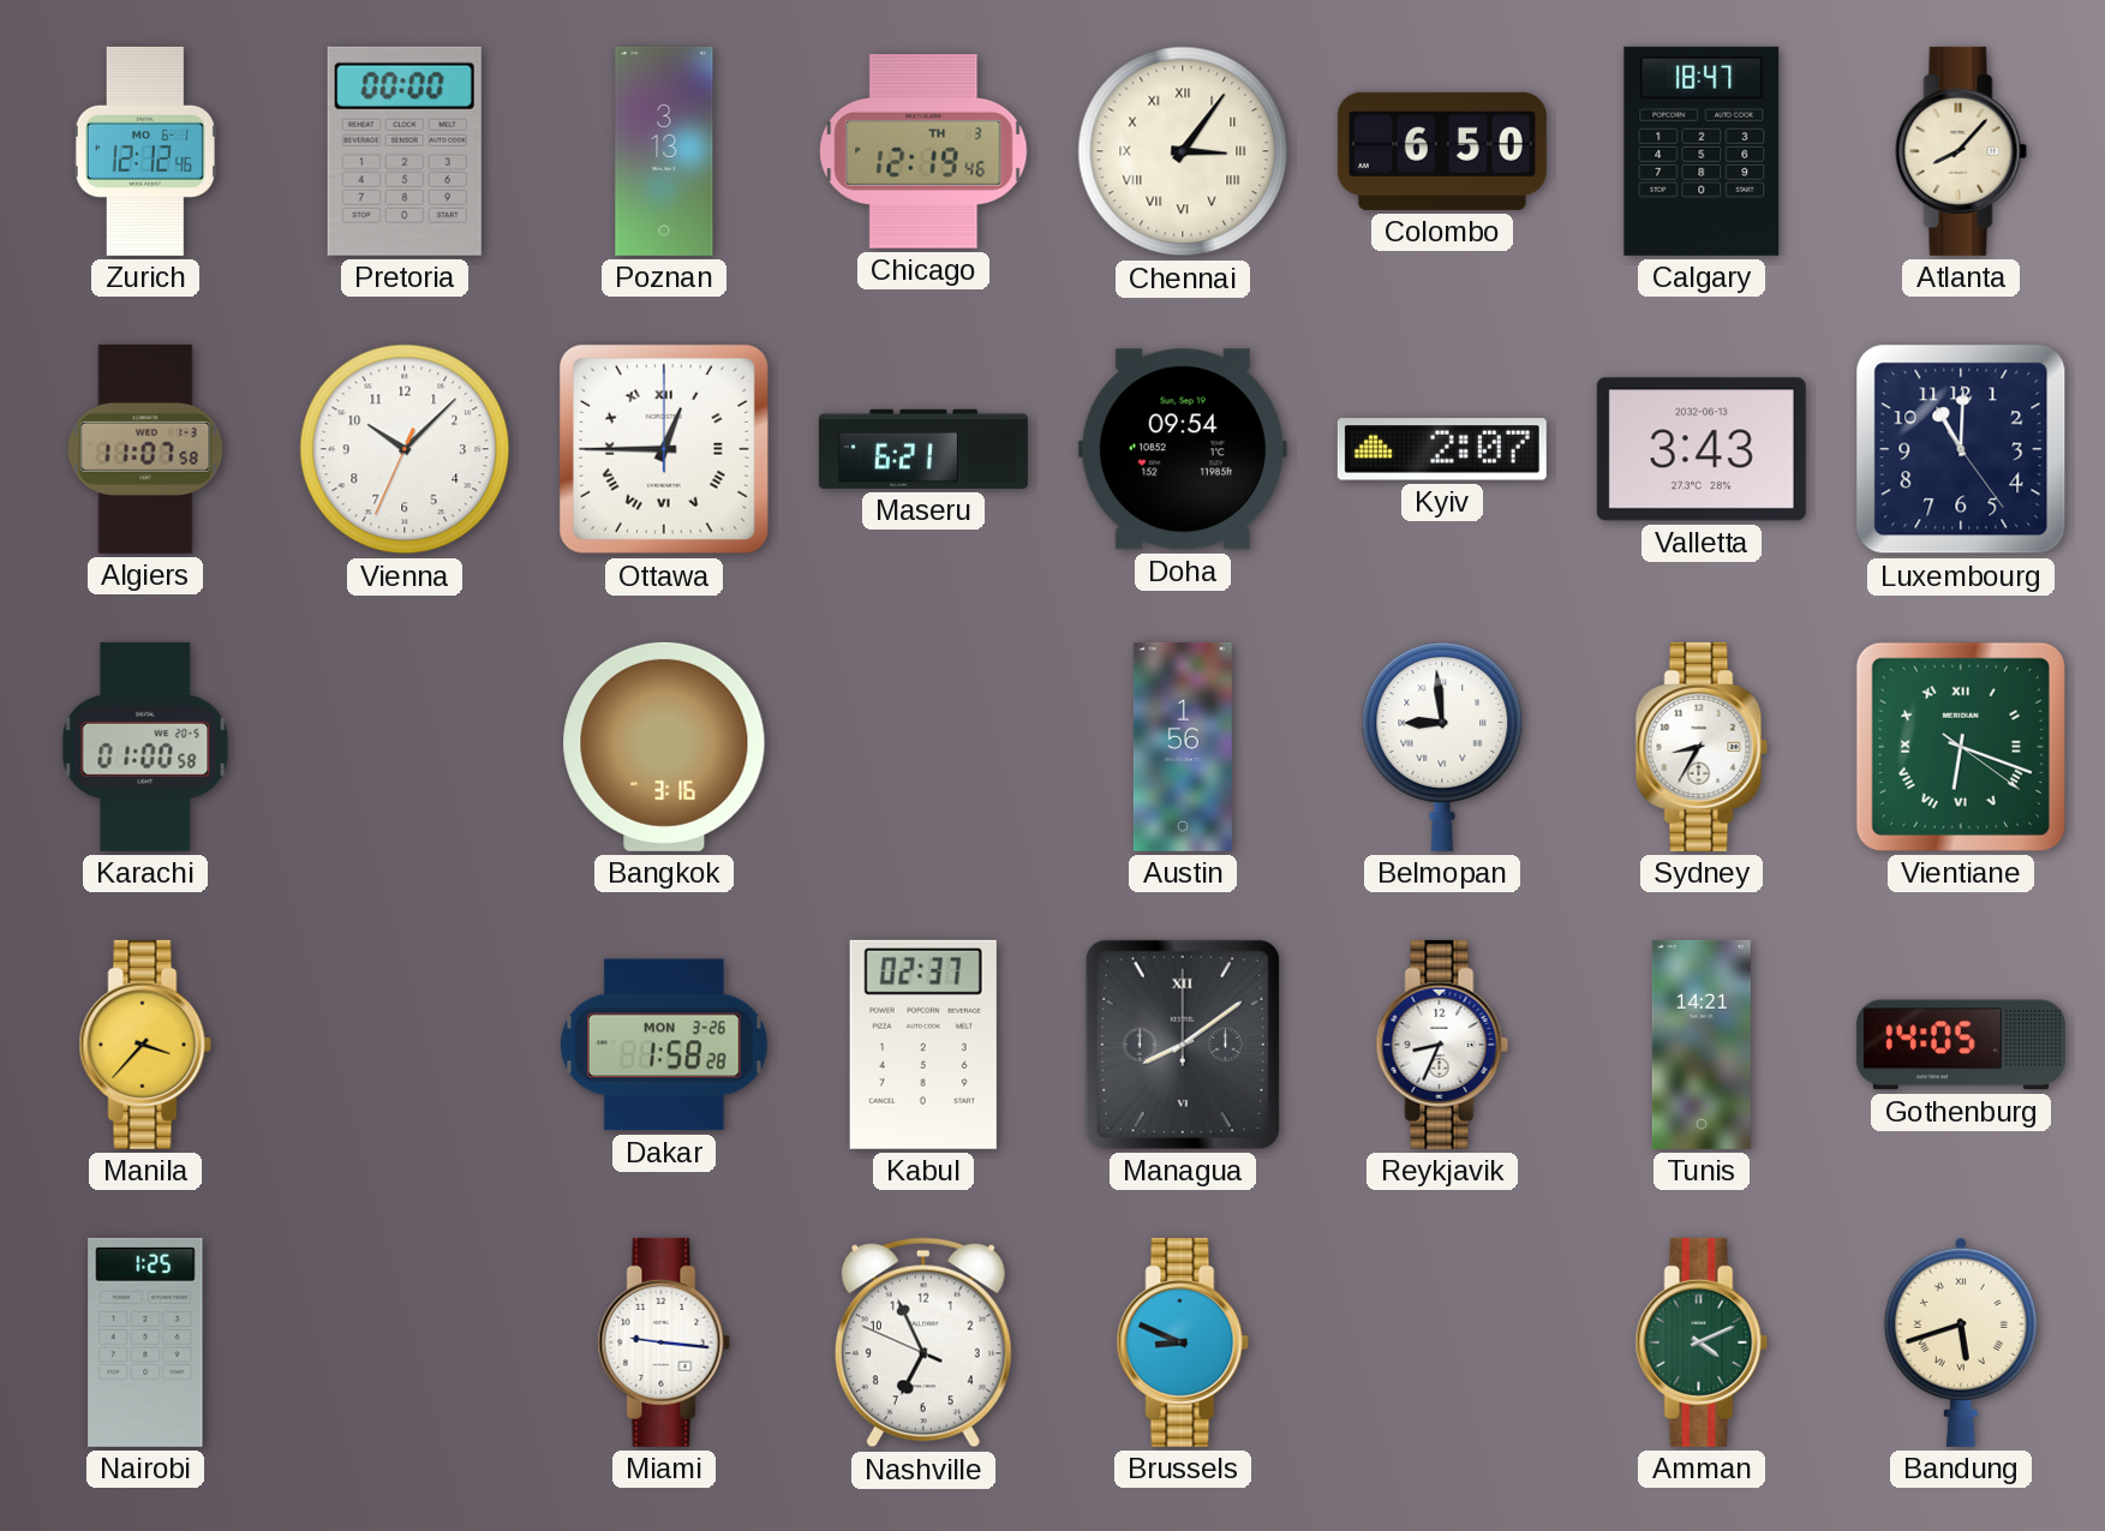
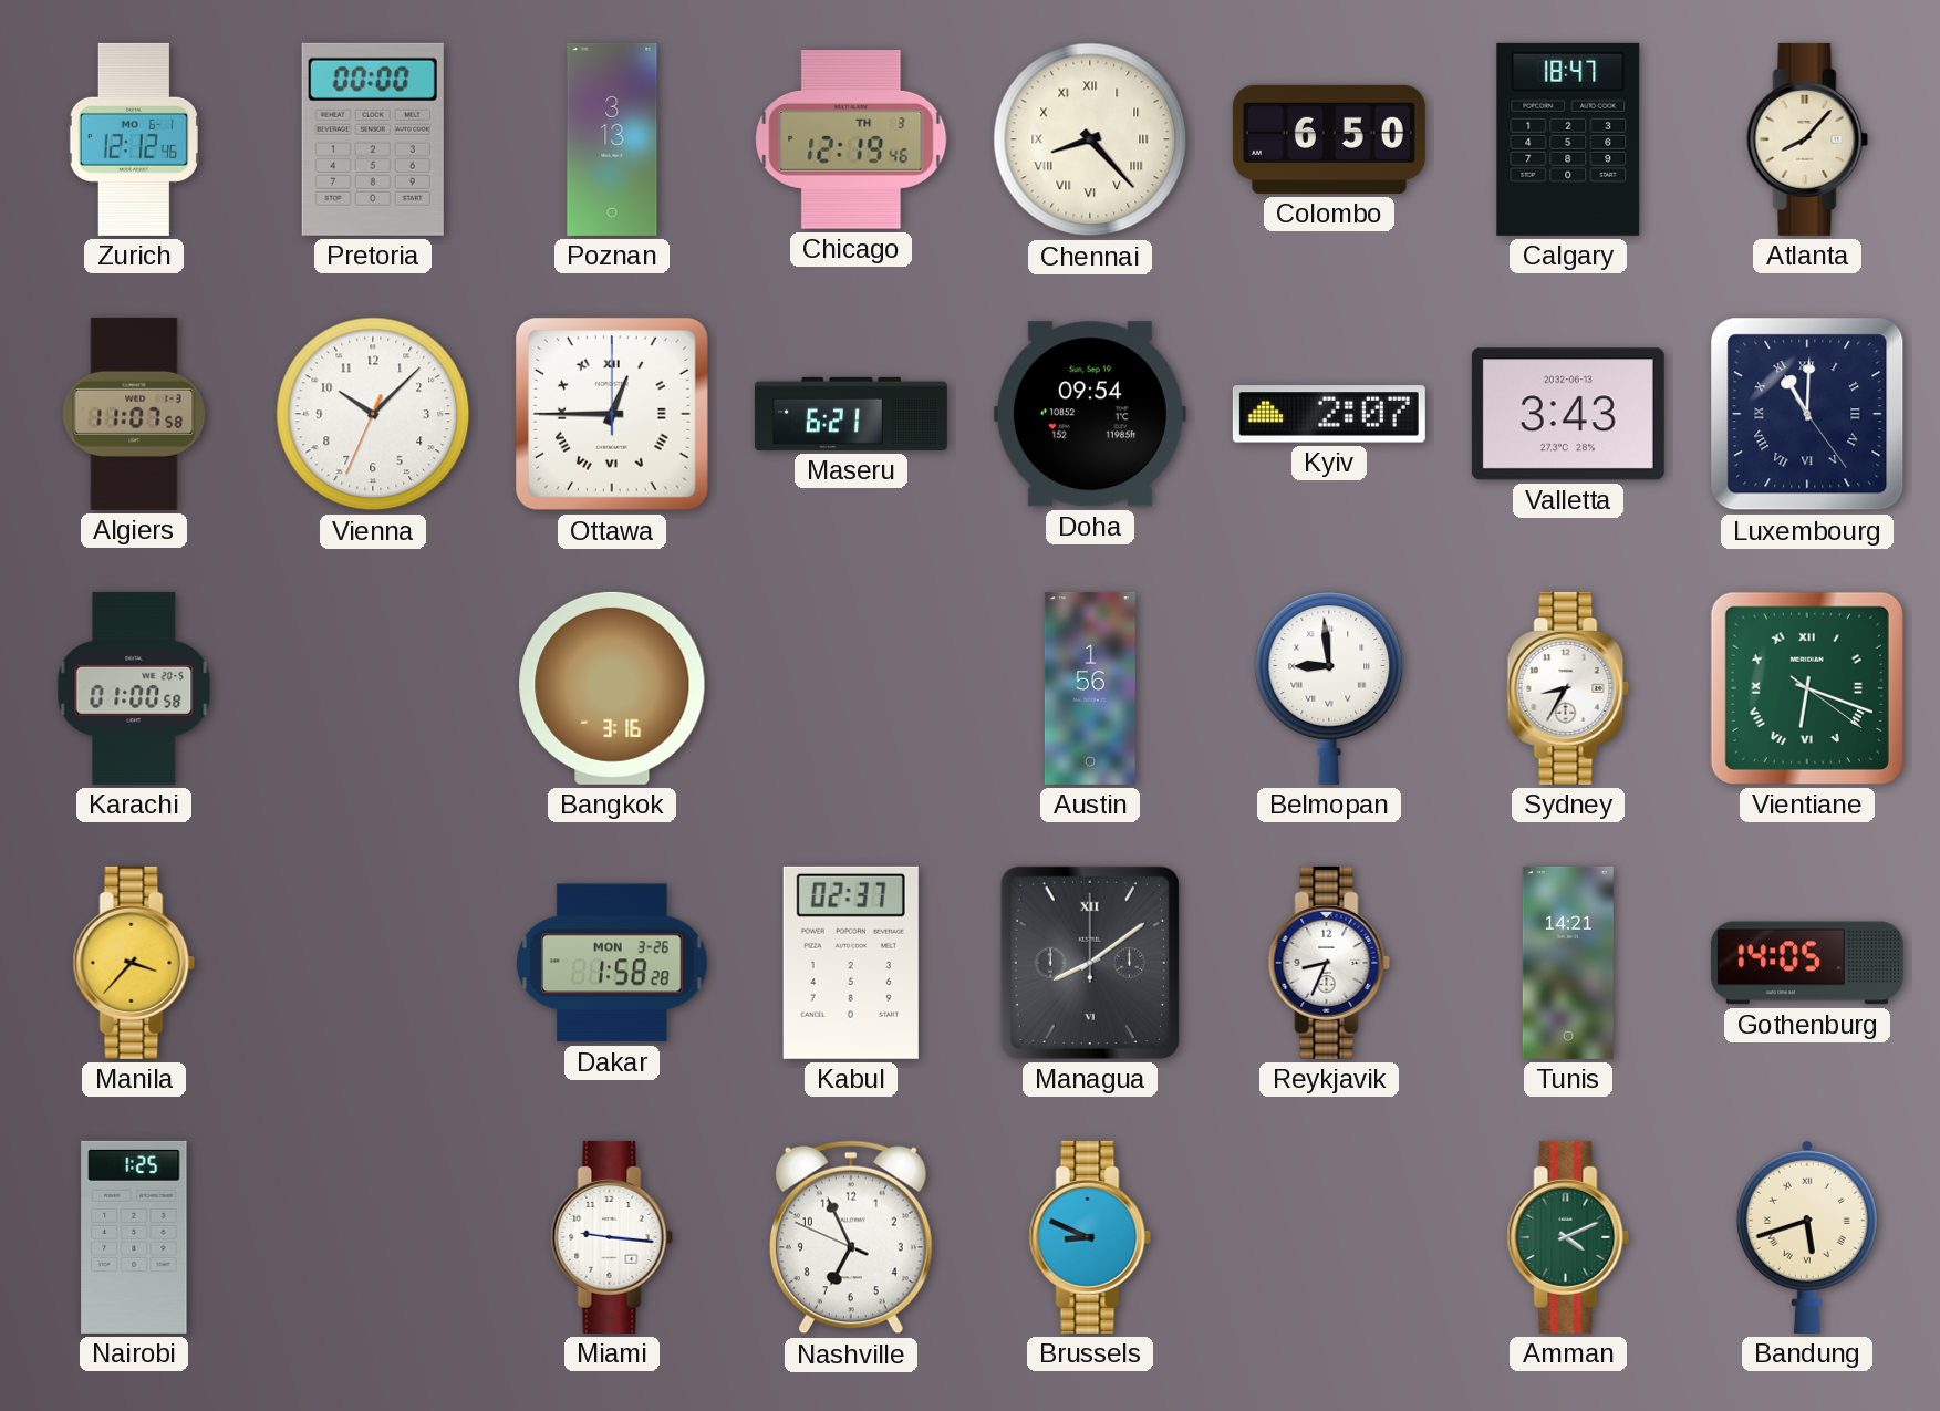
Chennai: 3:06 -> 8:23
Luxembourg numerals: Arabic -> Roman
